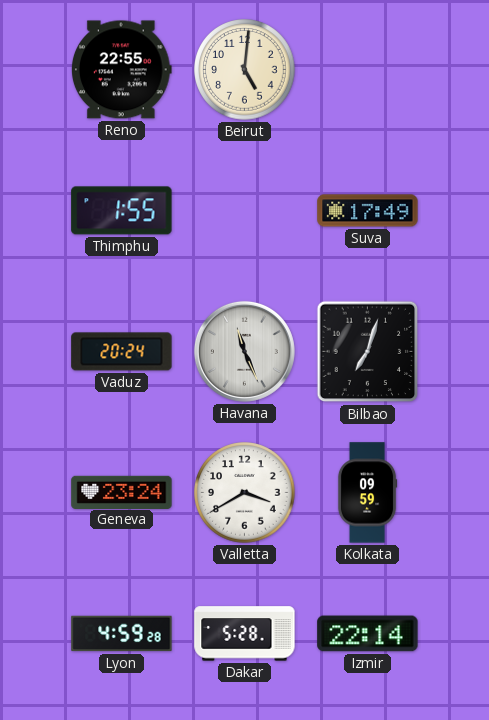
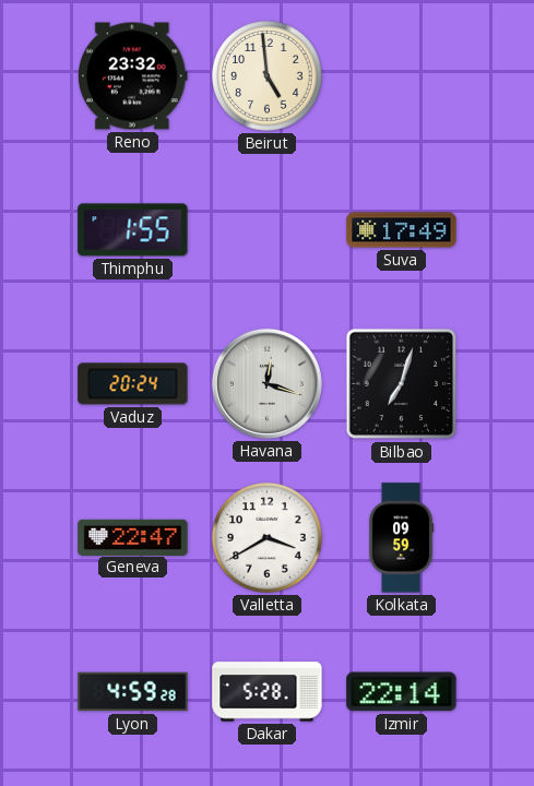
Reno: 22:55 -> 23:32
Beirut: 5:01 -> 4:59
Havana: 11:26 -> 12:18
Geneva: 23:24 -> 22:47
